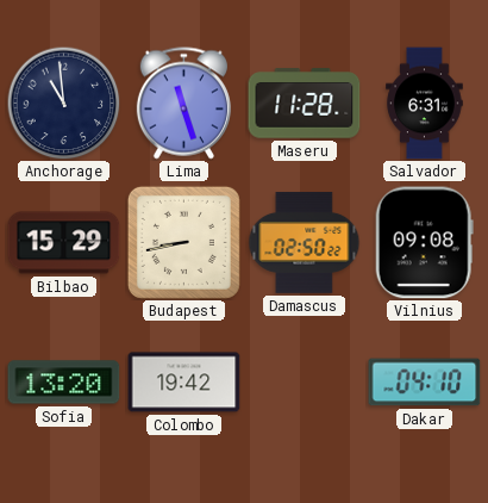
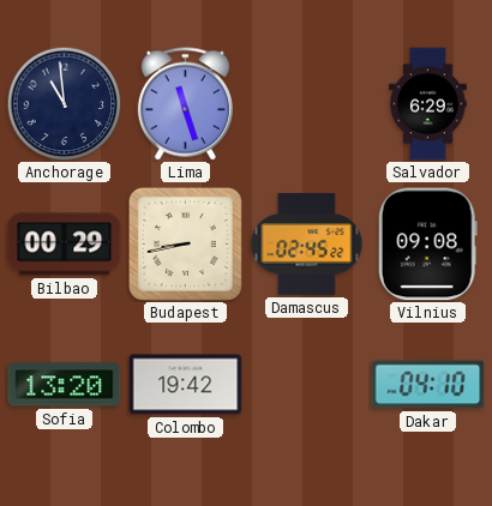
Maseru: 11:28 -> none
Salvador: 6:31 -> 6:29
Bilbao: 15:29 -> 00:29
Damascus: 02:50 -> 02:45
